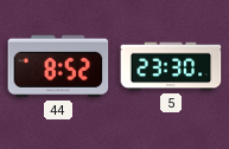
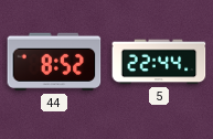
5: 23:30 -> 22:44
